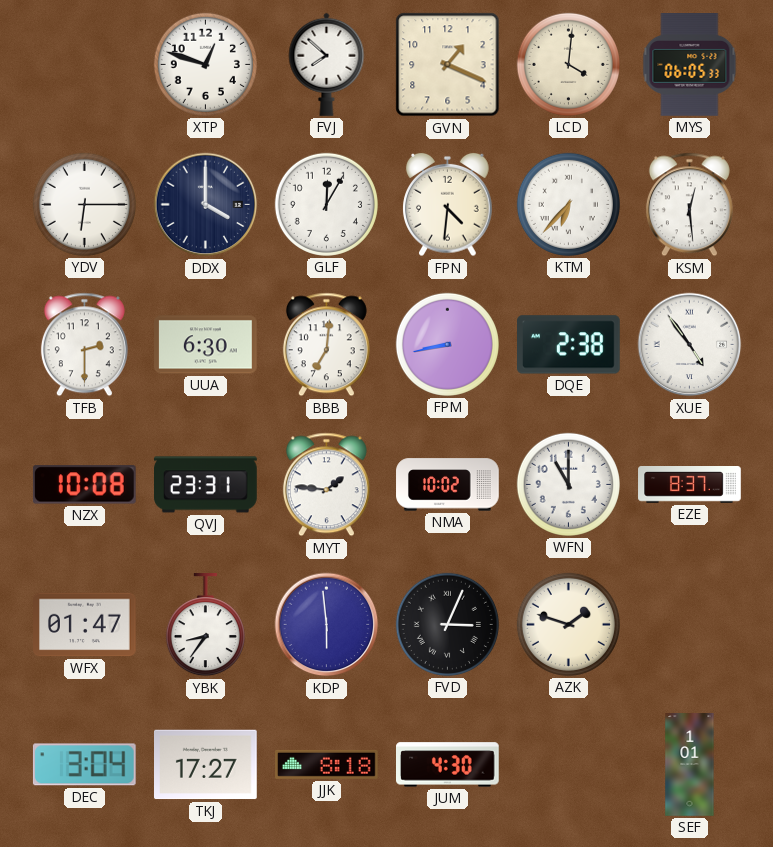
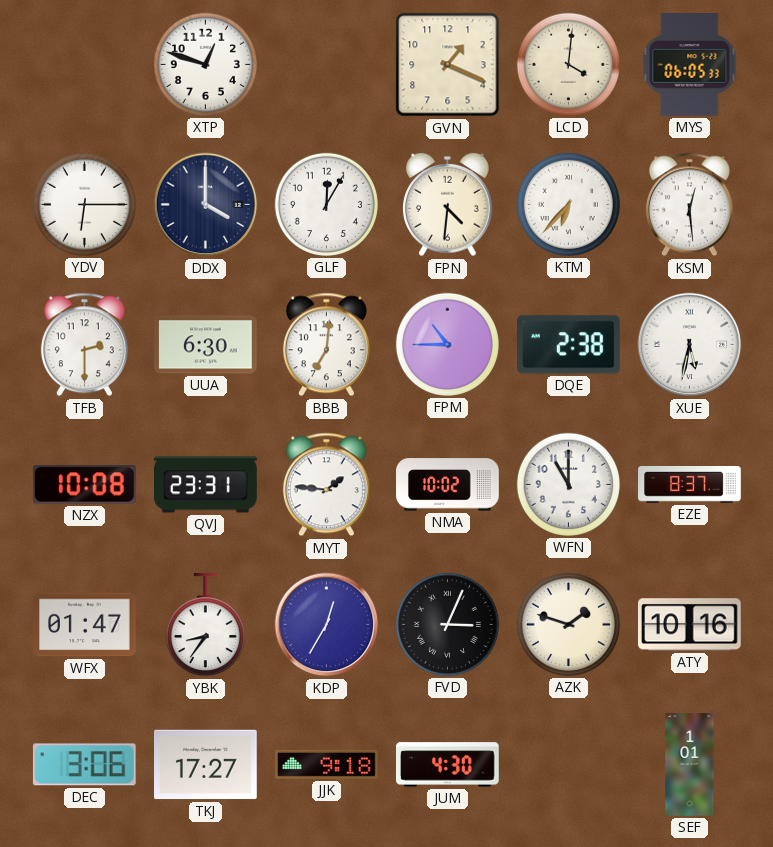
FVJ: 7:52 -> none
FPM: 8:43 -> 10:45
XUE: 4:54 -> 5:32
KDP: 5:59 -> 12:35
ATY: none -> 10:16
DEC: 3:04 -> 3:06
JJK: 8:18 -> 9:18
